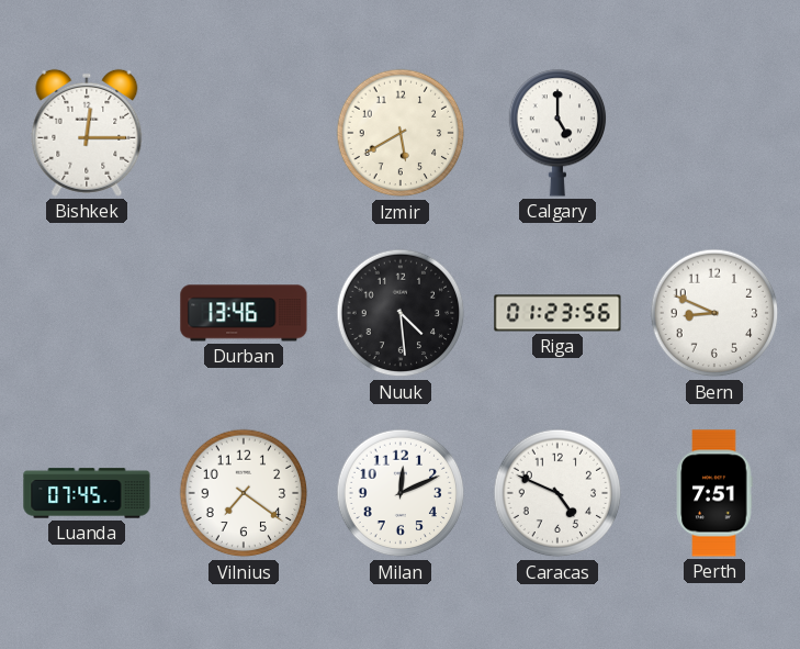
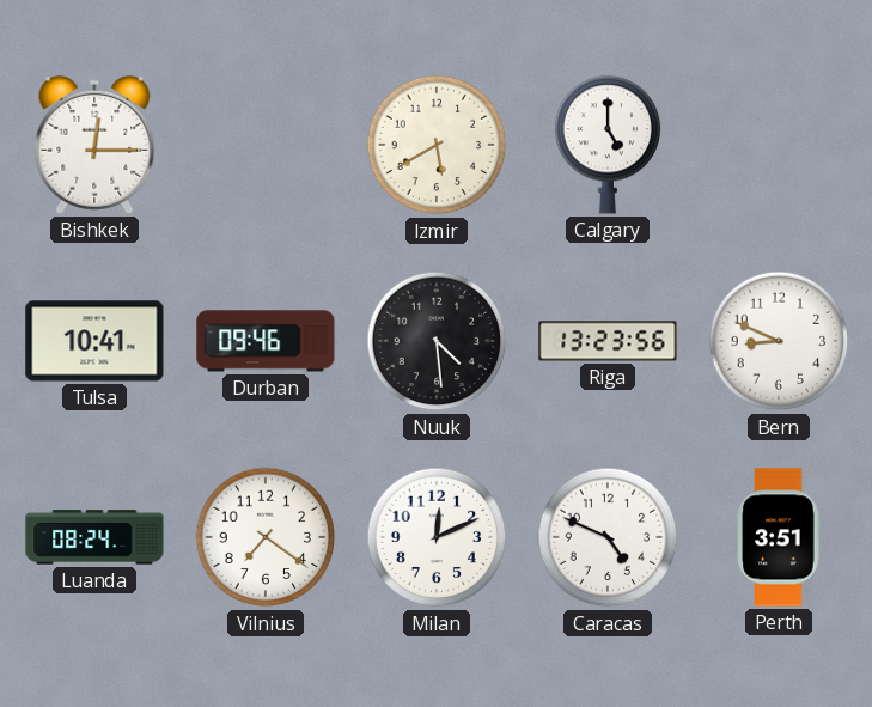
Tulsa: none -> 10:41
Durban: 13:46 -> 09:46
Riga: 01:23 -> 13:23
Luanda: 07:45 -> 08:24
Perth: 7:51 -> 3:51
